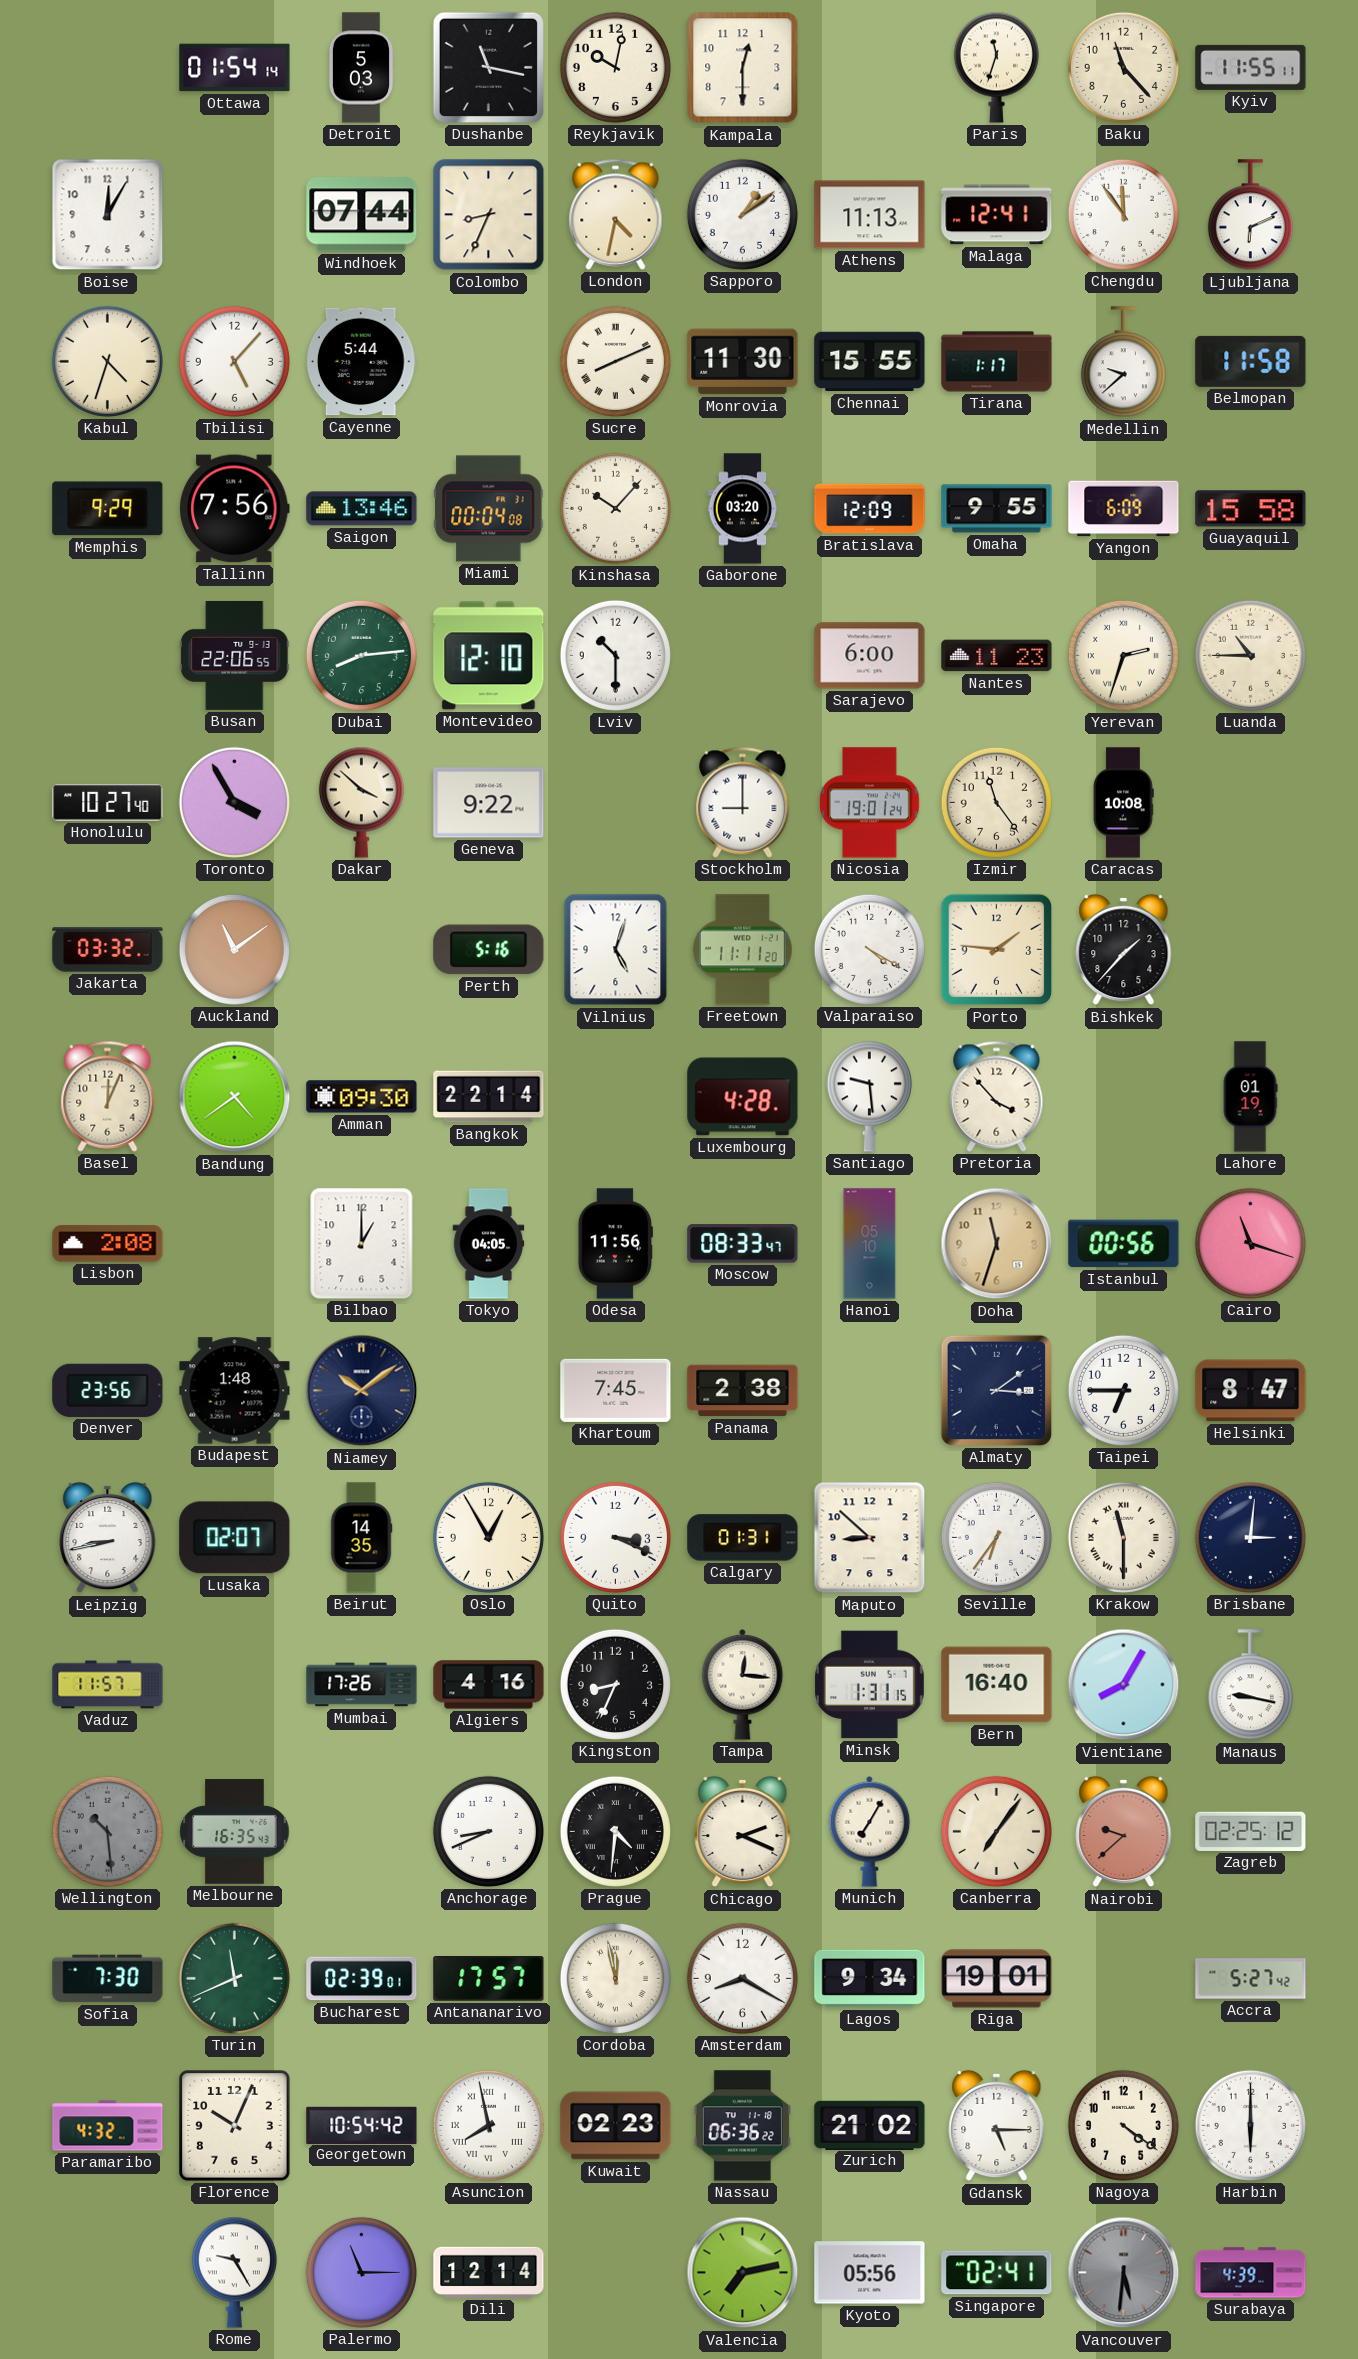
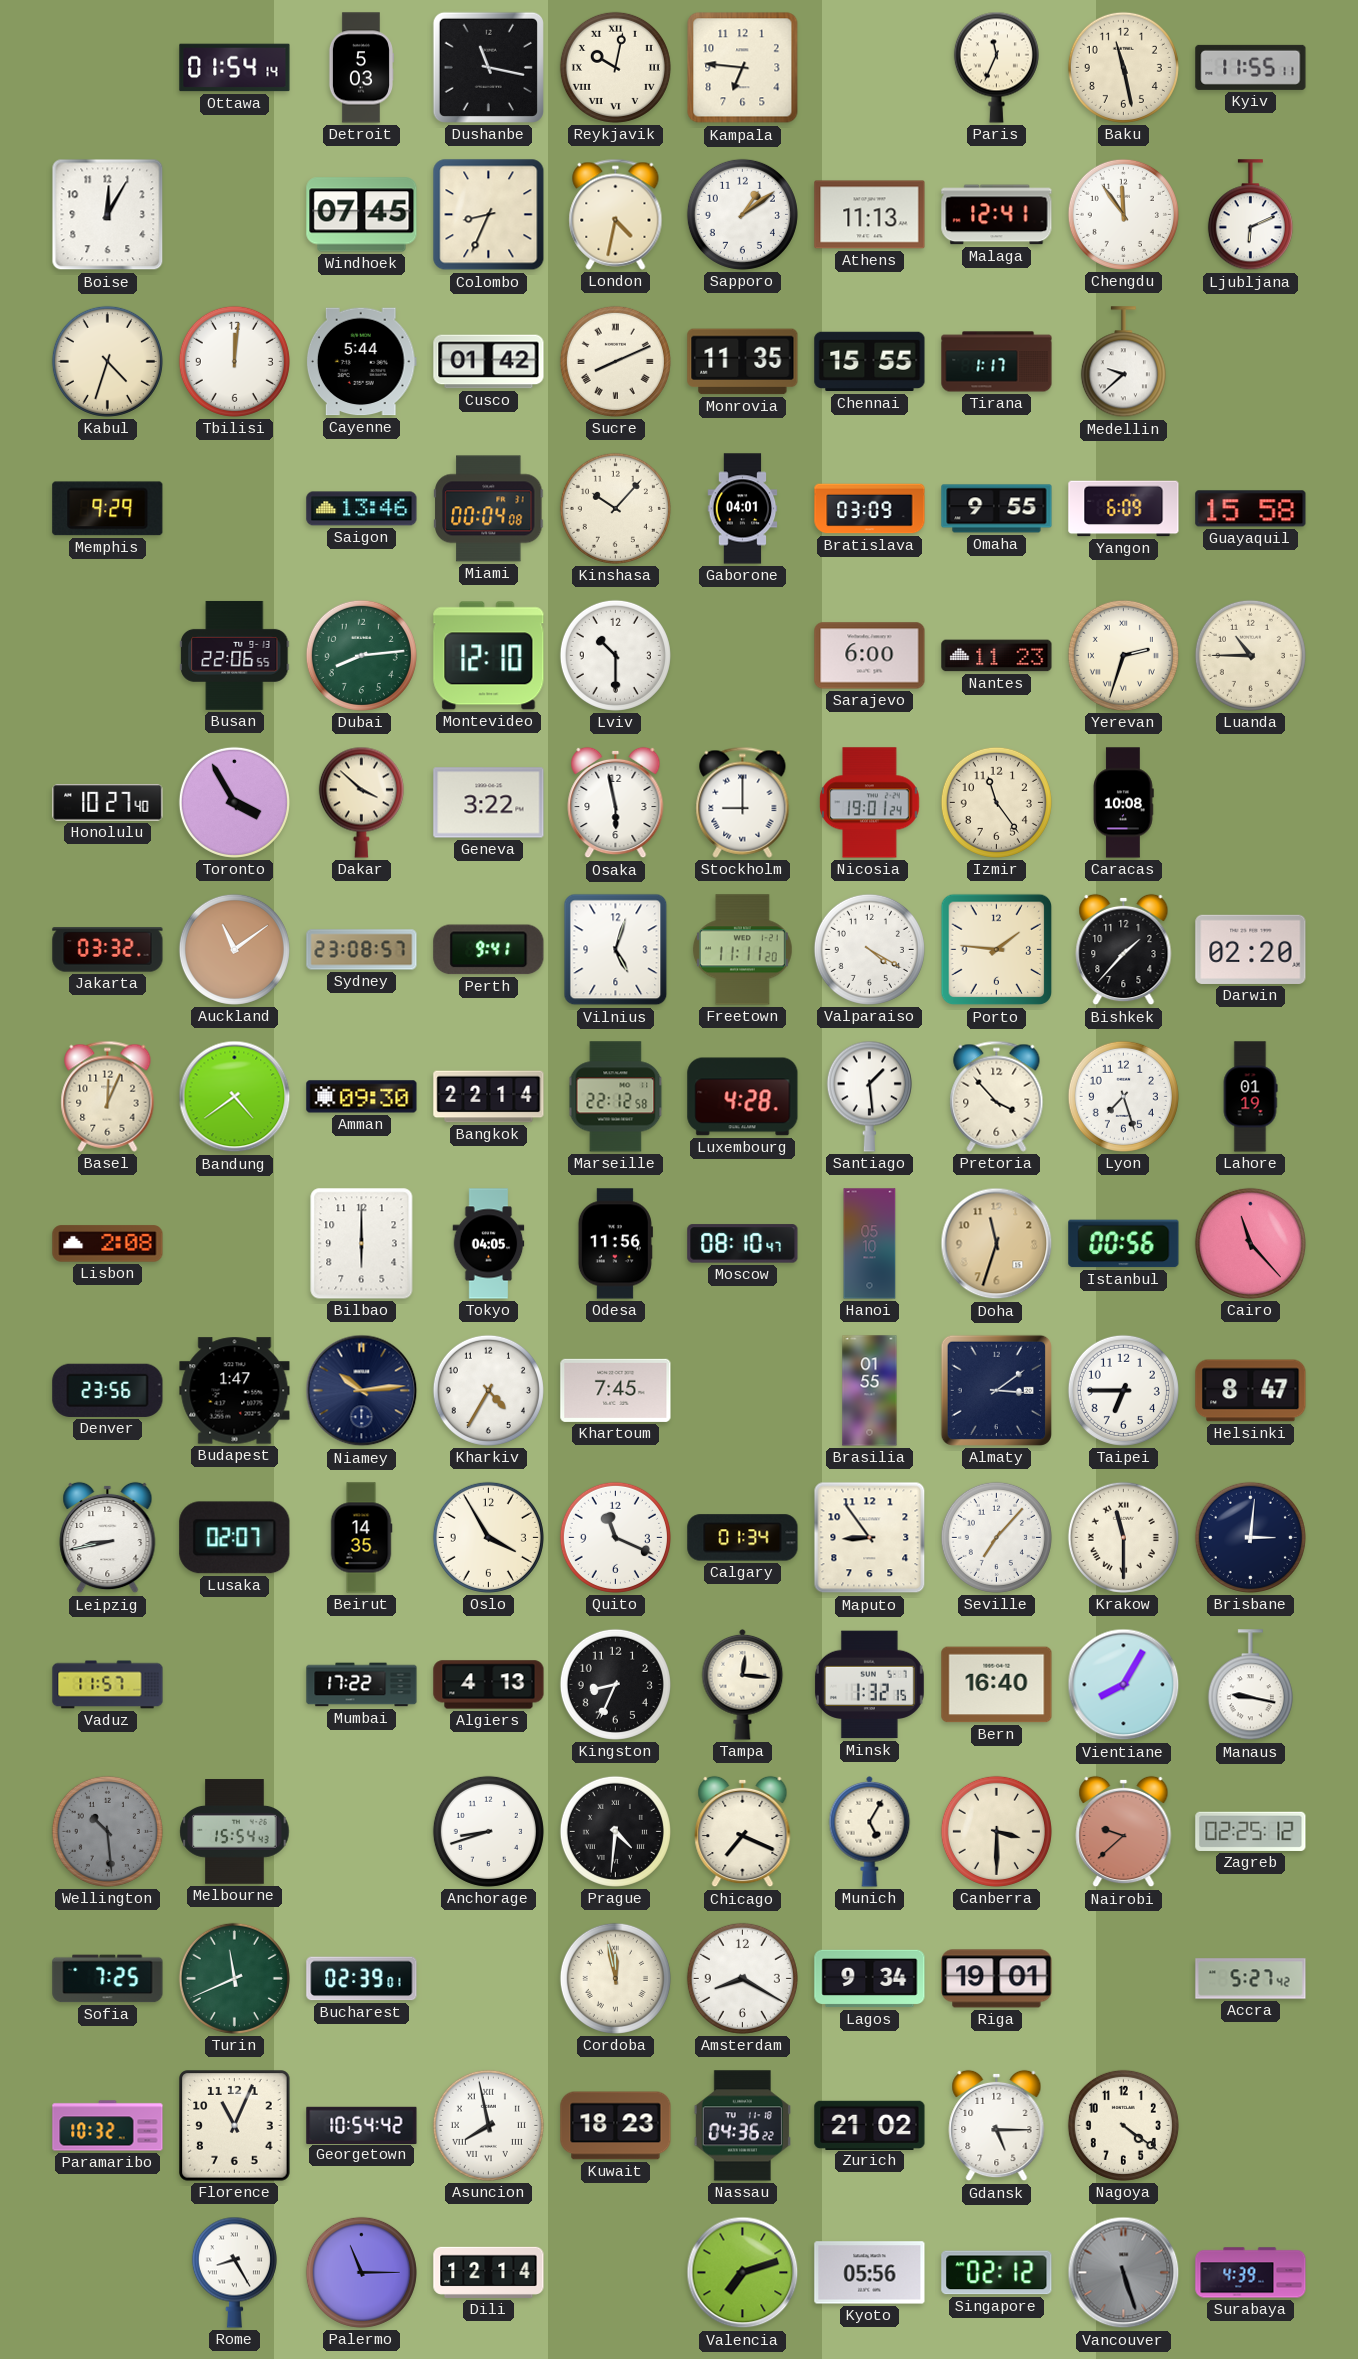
Reykjavik numerals: Arabic -> Roman
Kampala: 12:30 -> 6:46
Paris: 11:33 -> 11:34
Baku: 11:23 -> 11:28
Windhoek: 07:44 -> 07:45
Tbilisi: 5:07 -> 12:01
Cusco: none -> 01:42
Monrovia: 11:30 -> 11:35
Belmopan: 11:58 -> none
Tallinn: 7:56 -> none
Gaborone: 03:20 -> 04:01
Bratislava: 12:09 -> 03:09
Geneva: 9:22 -> 3:22
Osaka: none -> 5:58
Sydney: none -> 23:08
Perth: 5:16 -> 9:41
Darwin: none -> 02:20
Marseille: none -> 22:12
Santiago: 9:29 -> 1:29
Lyon: none -> 7:27
Bilbao: 1:00 -> 6:00
Moscow: 08:33 -> 08:10
Cairo: 11:18 -> 11:23
Budapest: 1:48 -> 1:47
Niamey: 10:09 -> 10:14
Kharkiv: none -> 4:35
Panama: 2:38 -> none
Brasilia: none -> 01:55
Oslo: 12:55 -> 3:55
Quito: 3:19 -> 11:19
Calgary: 01:31 -> 01:34
Maputo: 8:52 -> 8:54
Seville: 6:36 -> 7:07
Mumbai: 17:26 -> 17:22
Algiers: 4:16 -> 4:13
Minsk: 1:31 -> 1:32
Melbourne: 16:35 -> 15:54
Anchorage: 8:41 -> 8:42
Chicago: 2:19 -> 7:19
Munich: 7:05 -> 5:05
Canberra: 7:06 -> 3:30
Sofia: 7:30 -> 7:25
Antananarivo: 17:57 -> none
Paramaribo: 4:32 -> 10:32
Florence: 10:04 -> 11:04
Kuwait: 02:23 -> 18:23
Nassau: 06:36 -> 04:36
Harbin: 6:00 -> none
Rome: 9:25 -> 8:25
Valencia: 7:13 -> 7:12
Singapore: 02:41 -> 02:12
Vancouver: 5:31 -> 5:27
